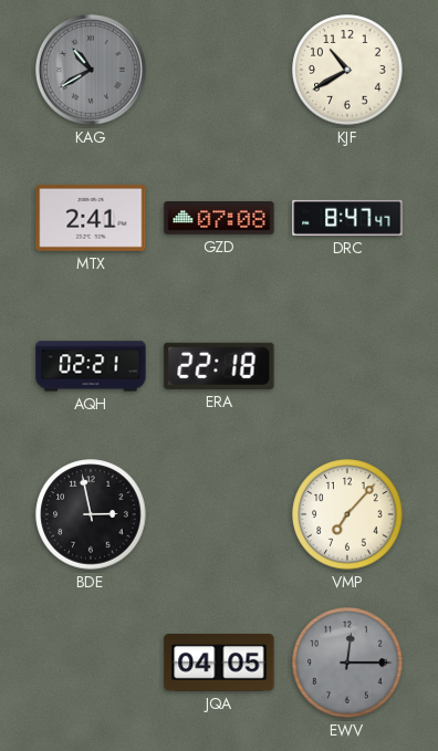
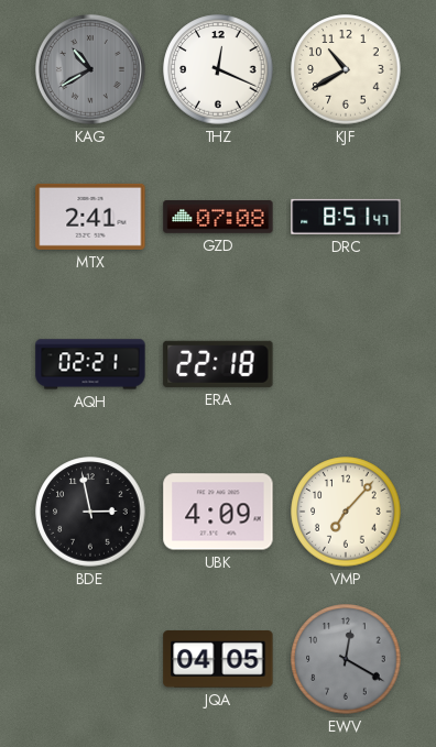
THZ: none -> 12:19
DRC: 8:47 -> 8:51
UBK: none -> 4:09
EWV: 12:15 -> 12:20
